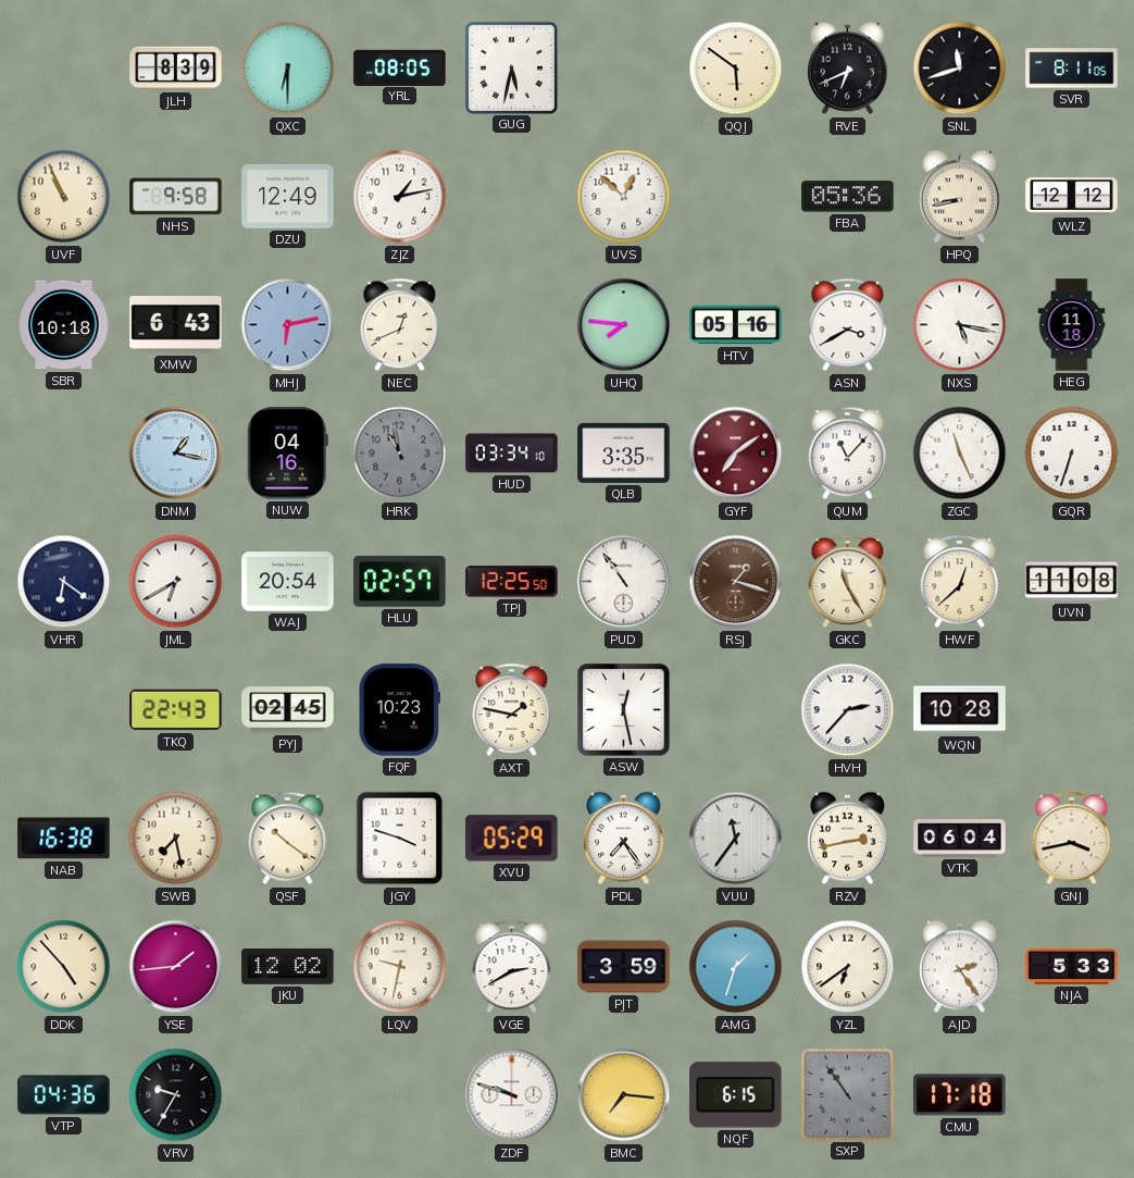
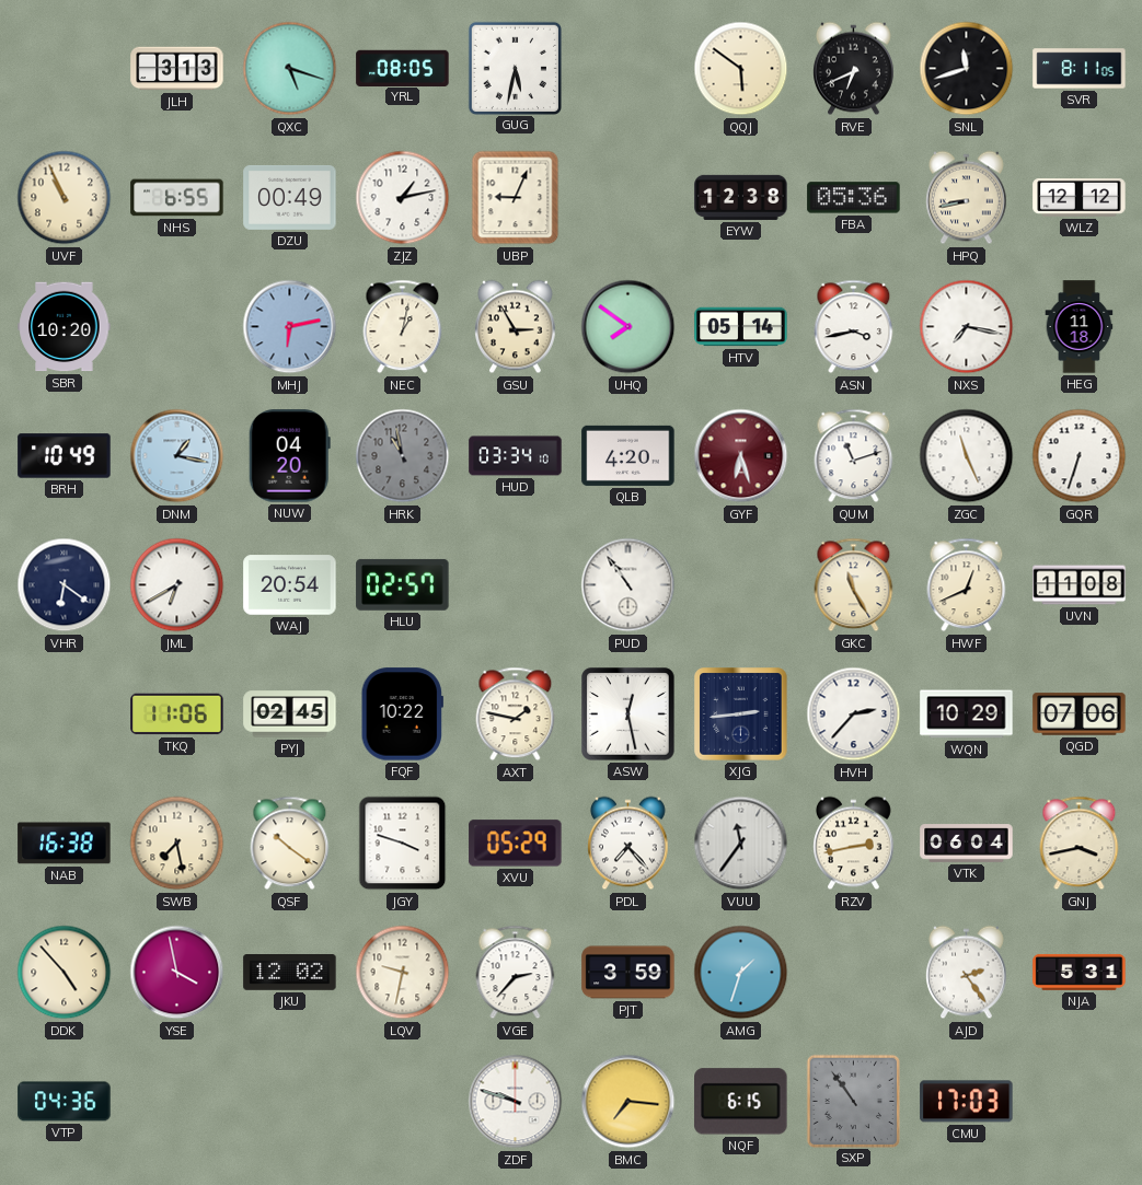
JLH: 8:39 -> 3:13
QXC: 6:30 -> 5:18
NHS: 9:58 -> 6:55
DZU: 12:49 -> 00:49
UBP: none -> 9:04
UVS: 12:52 -> none
EYW: none -> 12:38
SBR: 10:18 -> 10:20
XMW: 6:43 -> none
NEC: 12:41 -> 1:02
GSU: none -> 2:55
UHQ: 7:46 -> 7:51
HTV: 05:16 -> 05:14
ASN: 3:40 -> 3:43
NXS: 5:17 -> 7:17
BRH: none -> 10:49
NUW: 04:16 -> 04:20
QLB: 3:35 -> 4:20
GYF: 7:09 -> 6:27
QUM: 11:07 -> 11:12
TPJ: 12:25 -> none
RSJ: 1:18 -> none
HWF: 12:38 -> 12:41
TKQ: 22:43 -> 11:06
FQF: 10:23 -> 10:22
XJG: none -> 2:44
WQN: 10:28 -> 10:29
QGD: none -> 07:06
PDL: 7:24 -> 7:23
YSE: 1:44 -> 3:58
VGE: 2:40 -> 2:37
YZL: 6:39 -> none
NJA: 5:33 -> 5:31
VRV: 9:35 -> none
CMU: 17:18 -> 17:03
